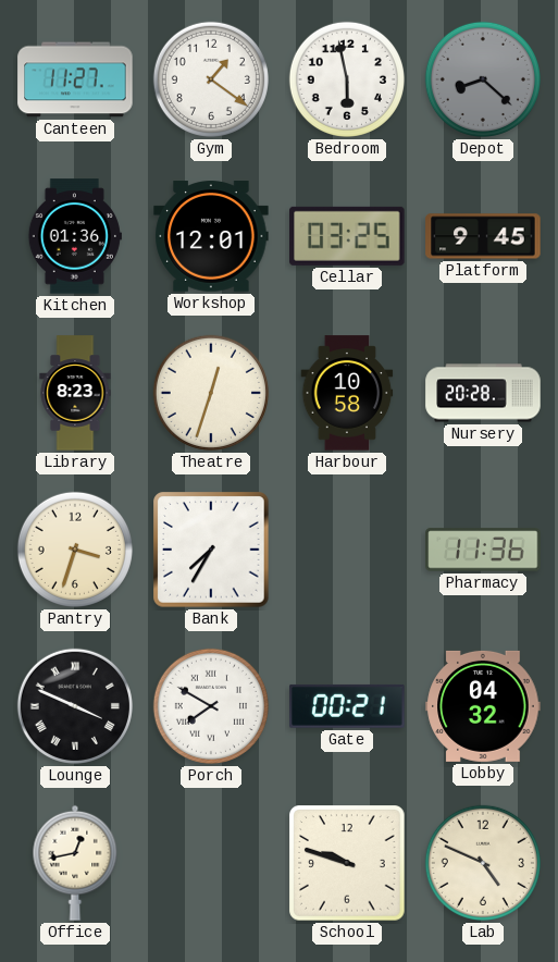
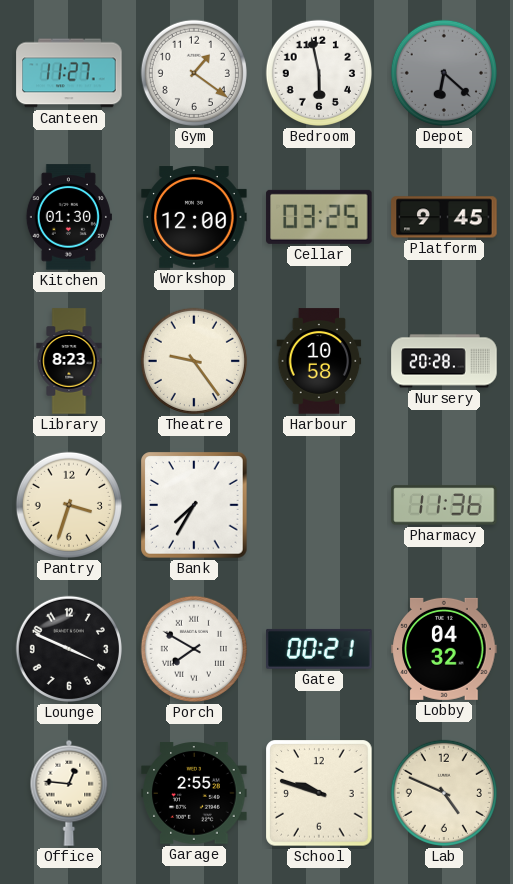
Depot: 8:22 -> 6:22
Kitchen: 01:36 -> 01:30
Workshop: 12:01 -> 12:00
Theatre: 12:33 -> 9:24
Lounge numerals: Roman -> Arabic
Office: 12:43 -> 12:46
Garage: none -> 2:55
